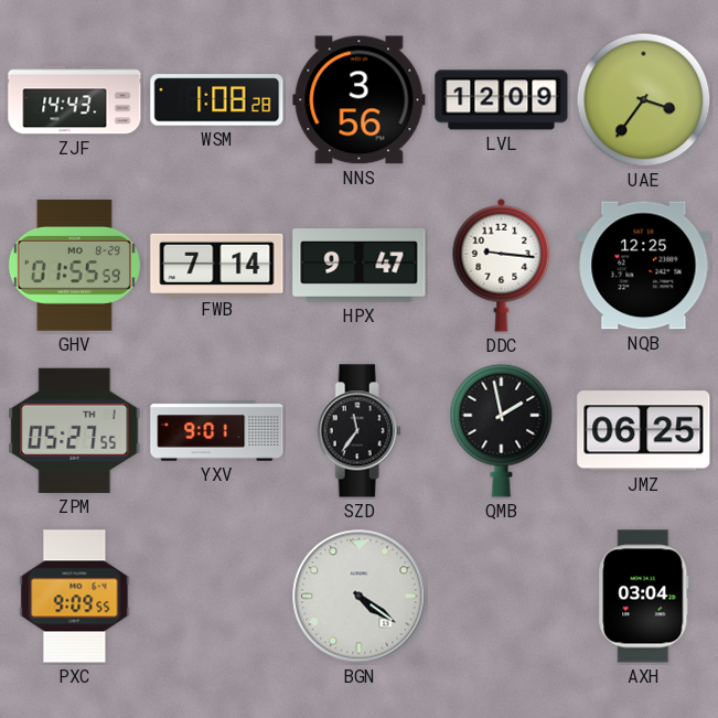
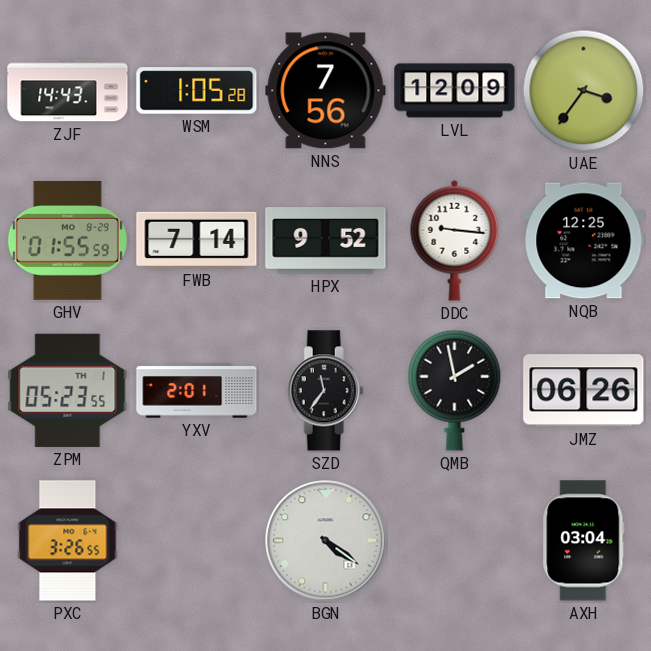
WSM: 1:08 -> 1:05
NNS: 3:56 -> 7:56
HPX: 9:47 -> 9:52
ZPM: 05:27 -> 05:23
YXV: 9:01 -> 2:01
JMZ: 06:25 -> 06:26
PXC: 9:09 -> 3:26
